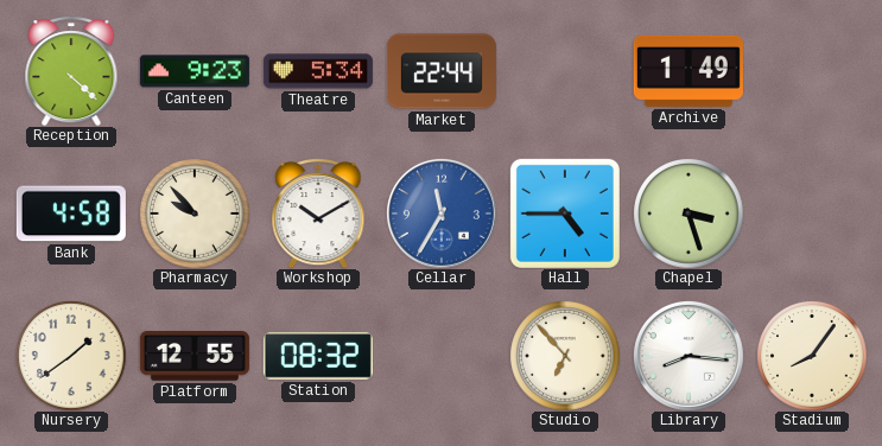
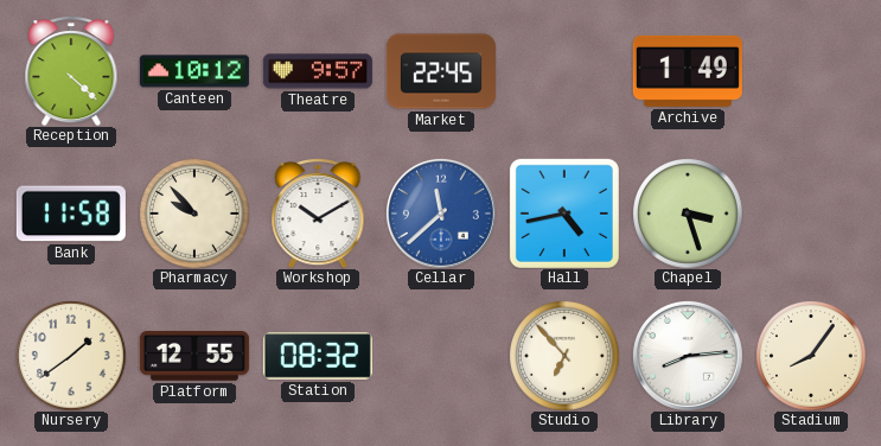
Canteen: 9:23 -> 10:12
Theatre: 5:34 -> 9:57
Market: 22:44 -> 22:45
Bank: 4:58 -> 11:58
Cellar: 11:35 -> 11:38
Hall: 4:45 -> 4:43
Library: 8:16 -> 8:14
